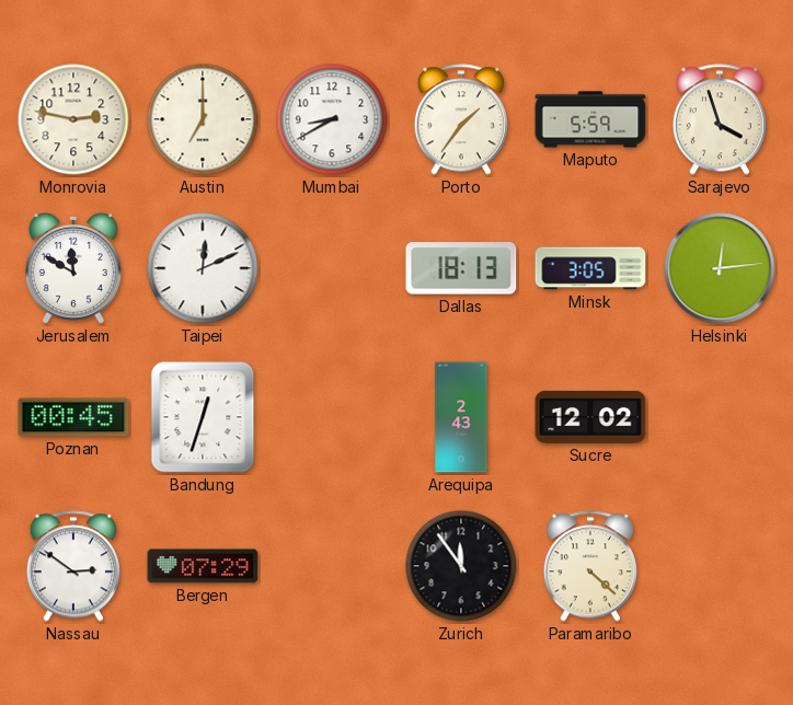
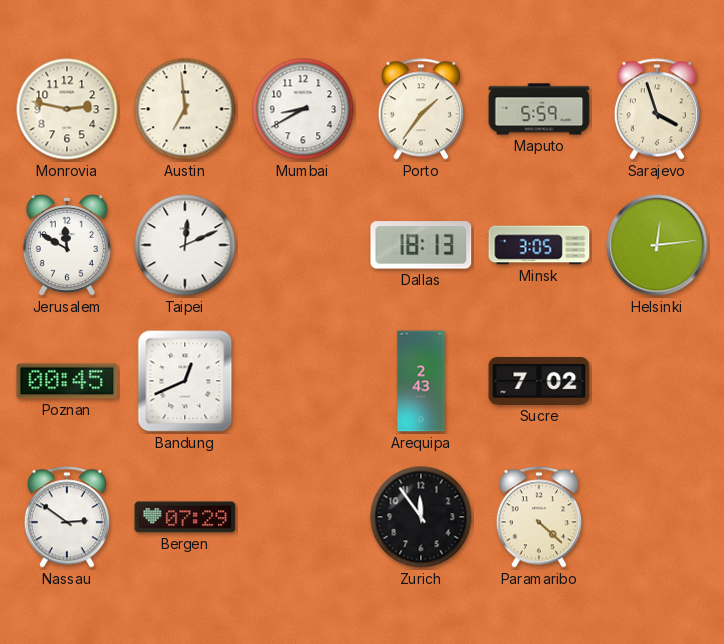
Austin: 7:00 -> 6:59
Bandung: 12:33 -> 12:41
Sucre: 12:02 -> 7:02
